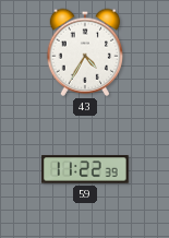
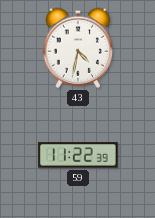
43: 4:35 -> 4:32
